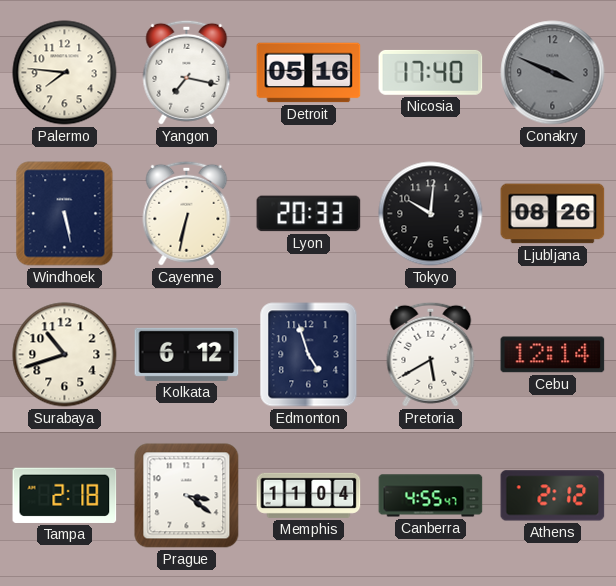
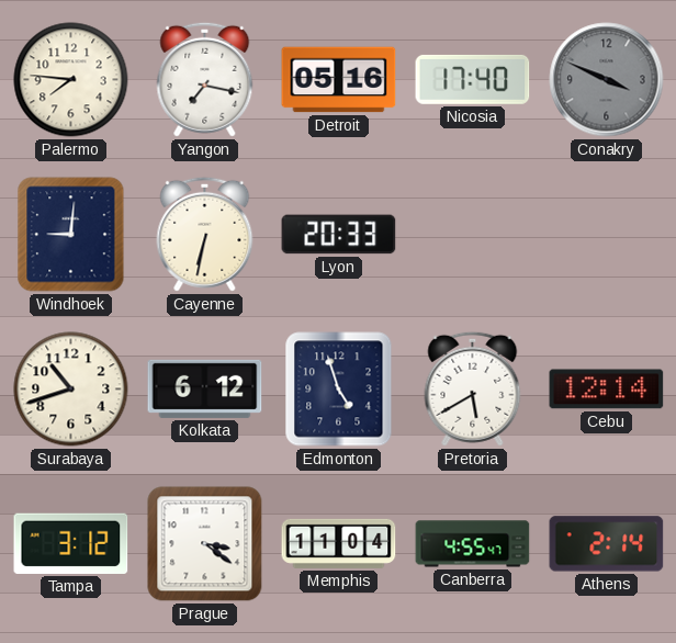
Windhoek: 5:28 -> 9:01
Tokyo: 10:01 -> none
Ljubljana: 08:26 -> none
Tampa: 2:18 -> 3:12
Athens: 2:12 -> 2:14
